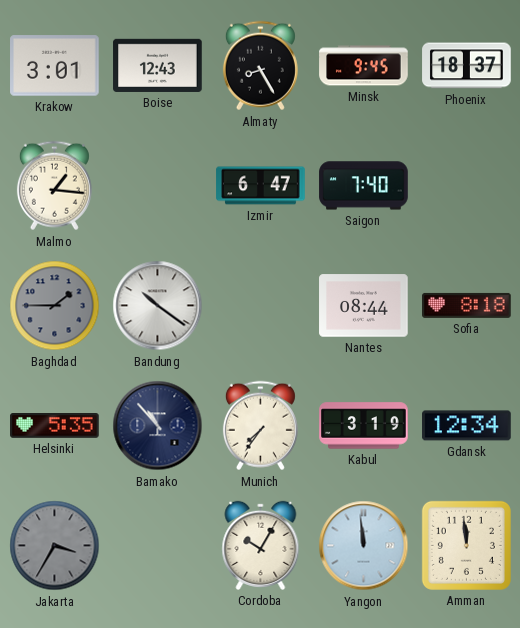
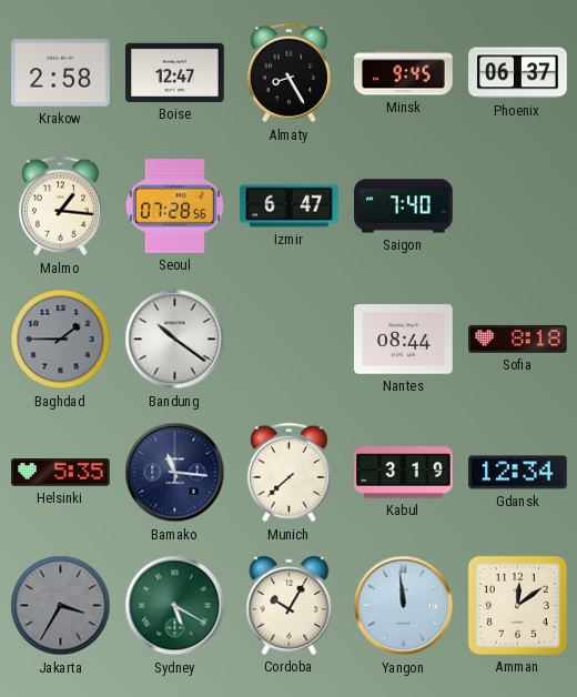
Krakow: 3:01 -> 2:58
Boise: 12:43 -> 12:47
Phoenix: 18:37 -> 06:37
Seoul: none -> 07:28
Bamako: 10:53 -> 11:16
Munich: 7:36 -> 7:38
Sydney: none -> 5:20
Amman: 11:59 -> 12:09
